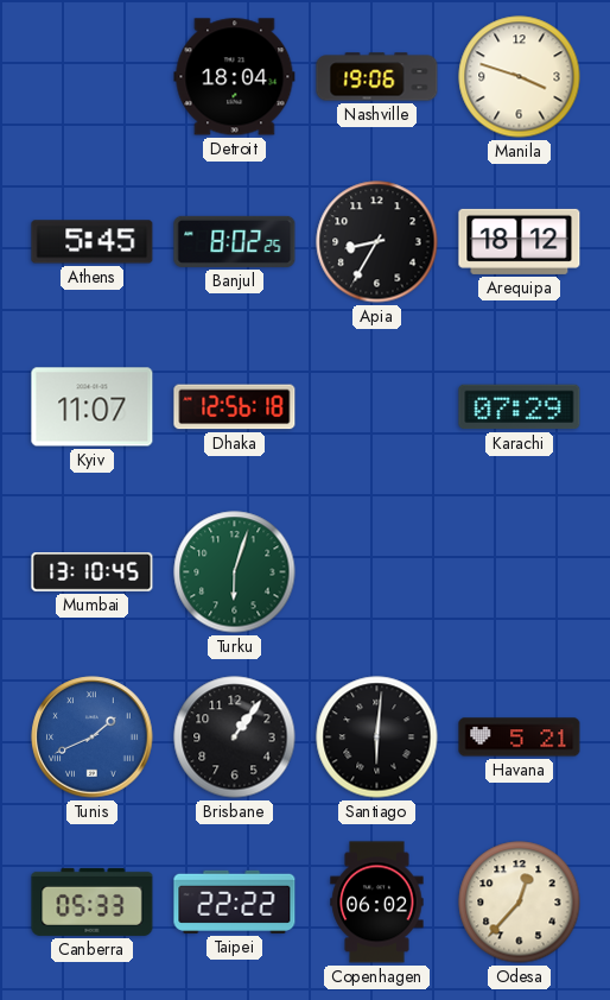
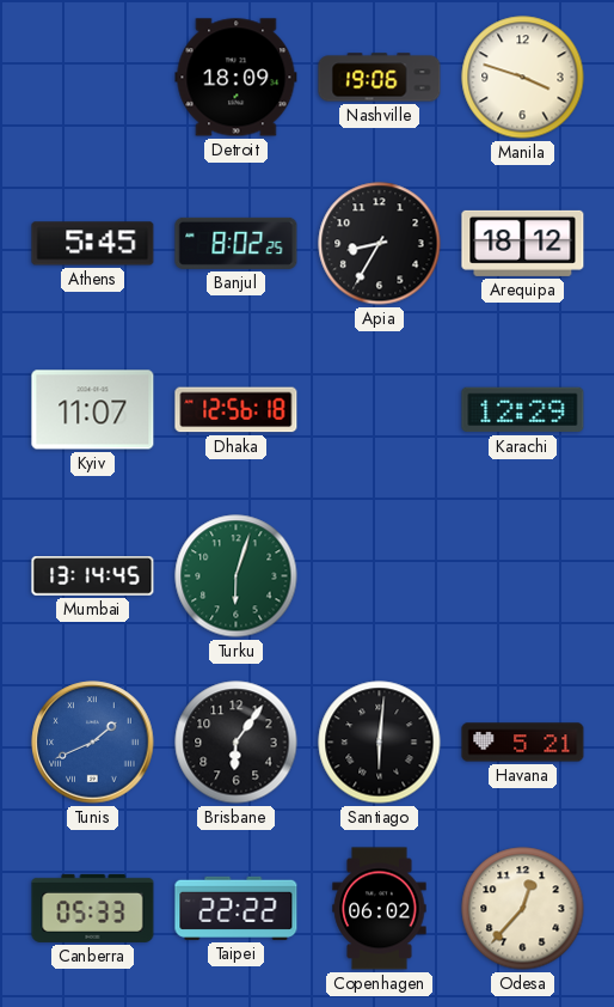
Detroit: 18:04 -> 18:09
Karachi: 07:29 -> 12:29
Mumbai: 13:10 -> 13:14
Brisbane: 1:06 -> 6:06
